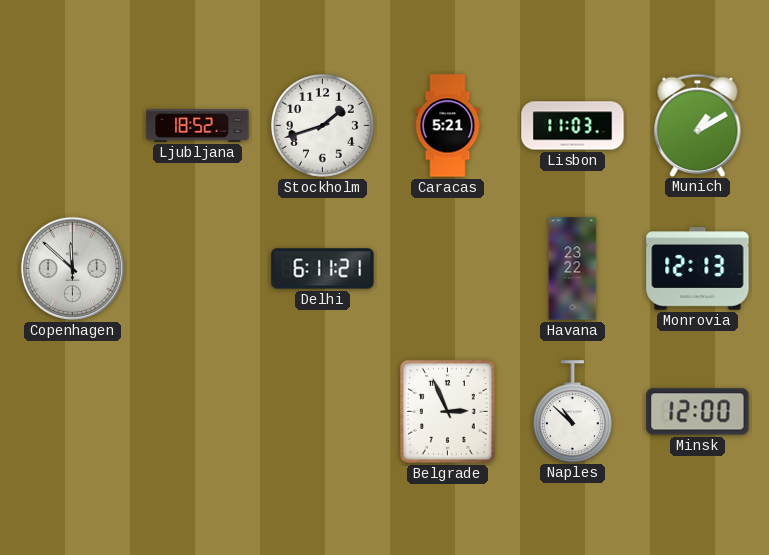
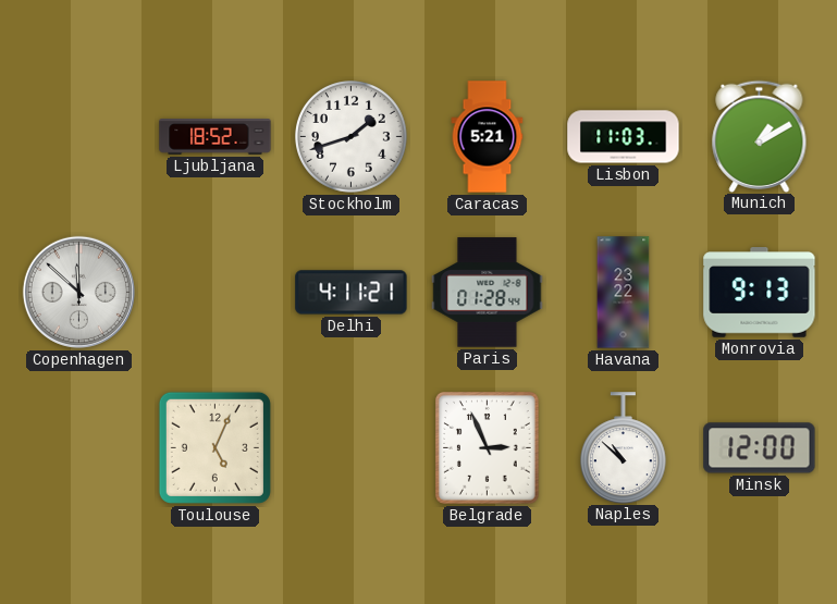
Delhi: 6:11 -> 4:11
Paris: none -> 01:28
Monrovia: 12:13 -> 9:13
Toulouse: none -> 5:04
